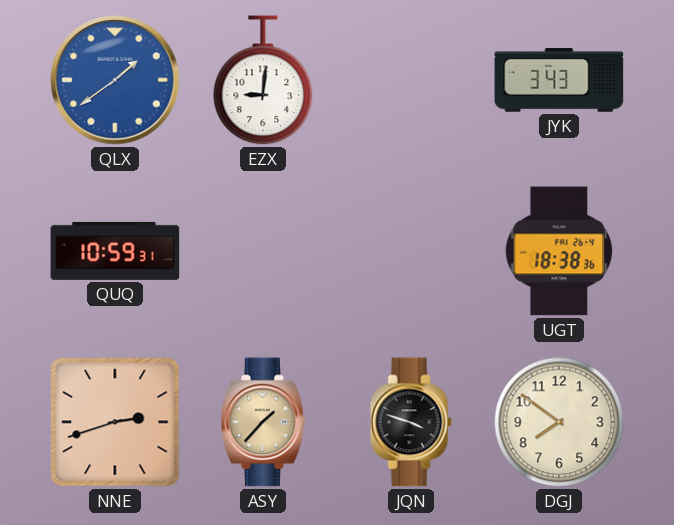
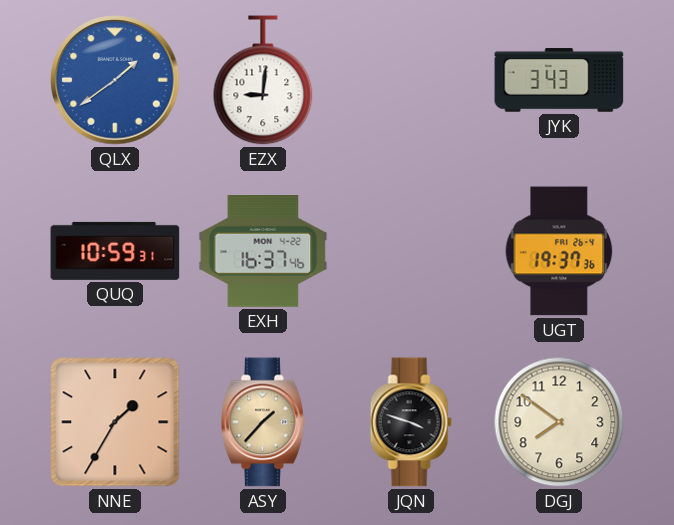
EXH: none -> 16:37
UGT: 18:38 -> 19:37
NNE: 2:42 -> 1:35
